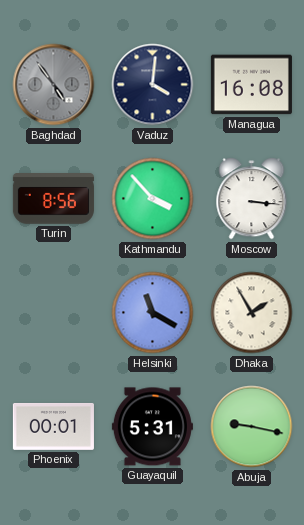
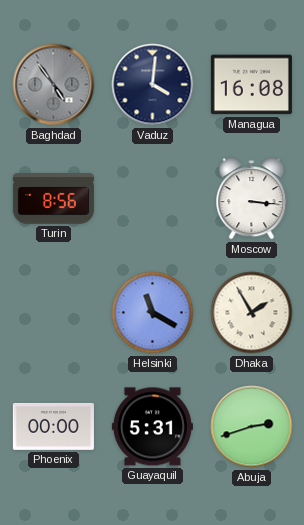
Kathmandu: 3:53 -> none
Phoenix: 00:01 -> 00:00
Abuja: 9:17 -> 2:42
